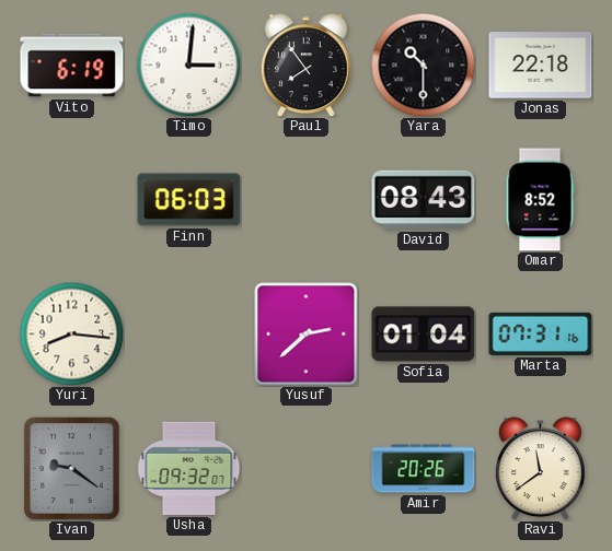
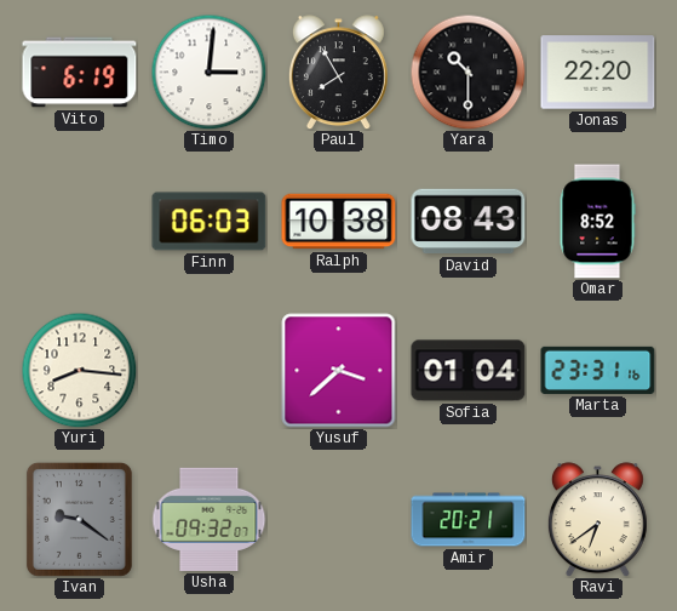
Paul: 7:54 -> 7:55
Jonas: 22:18 -> 22:20
Ralph: none -> 10:38
Yusuf: 2:38 -> 3:38
Marta: 07:31 -> 23:31
Amir: 20:26 -> 20:21
Ravi: 11:39 -> 6:39
